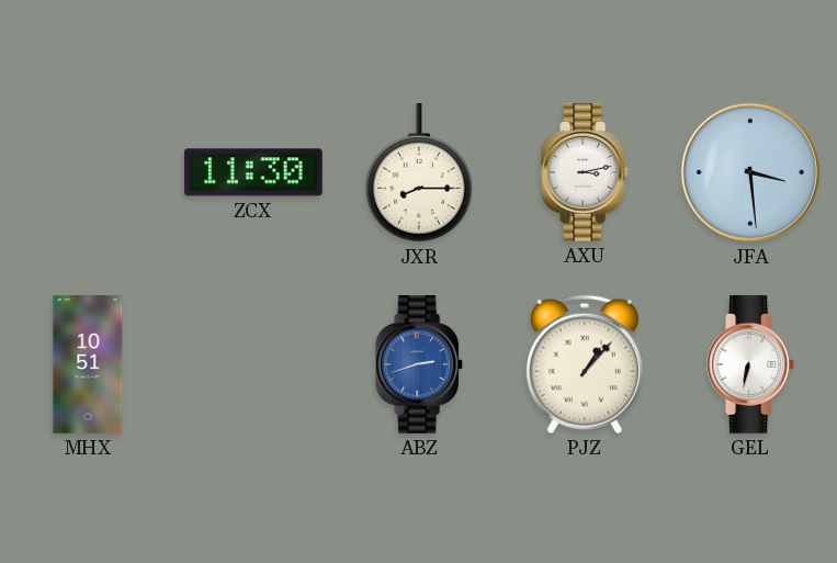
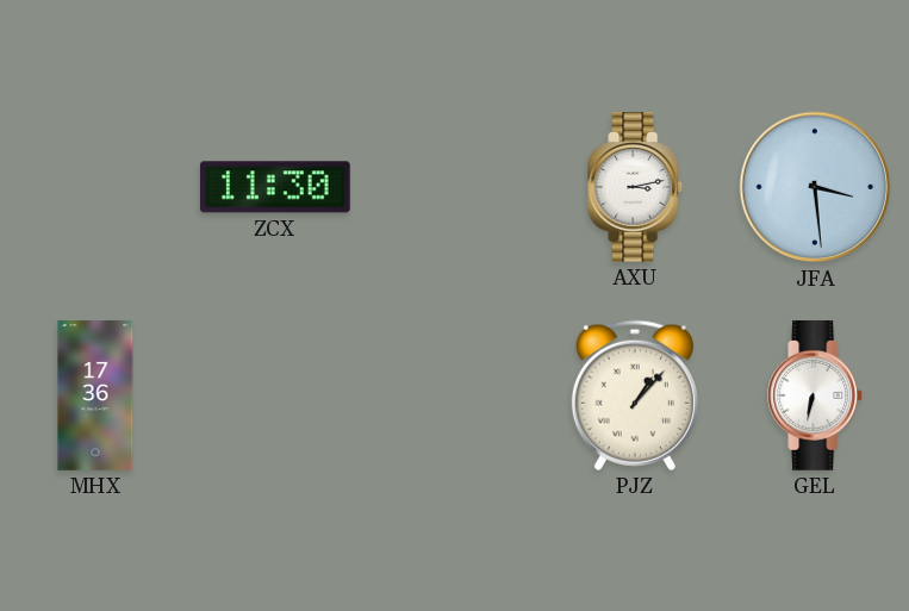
JXR: 8:15 -> none
MHX: 10:51 -> 17:36
ABZ: 2:42 -> none
